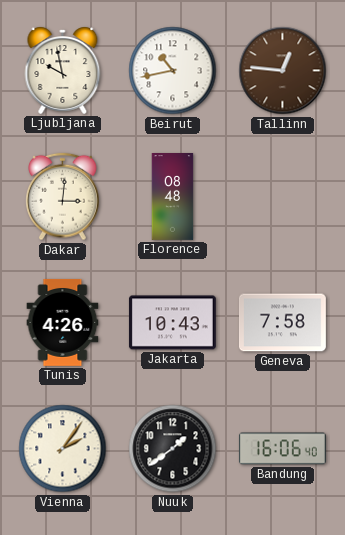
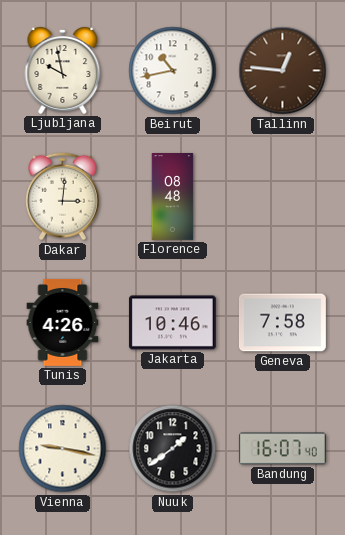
Jakarta: 10:43 -> 10:46
Vienna: 2:06 -> 9:17
Bandung: 16:06 -> 16:07
